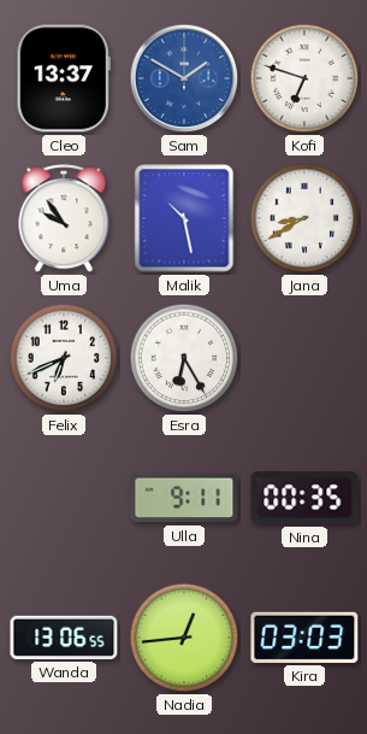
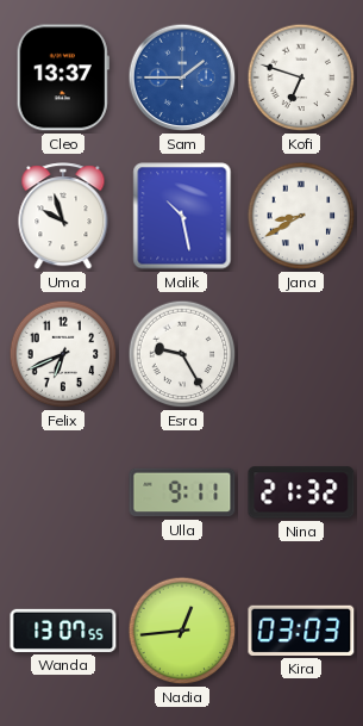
Sam: 1:50 -> 1:45
Uma: 9:54 -> 9:57
Esra: 6:25 -> 9:25
Nina: 00:35 -> 21:32
Wanda: 13:06 -> 13:07
